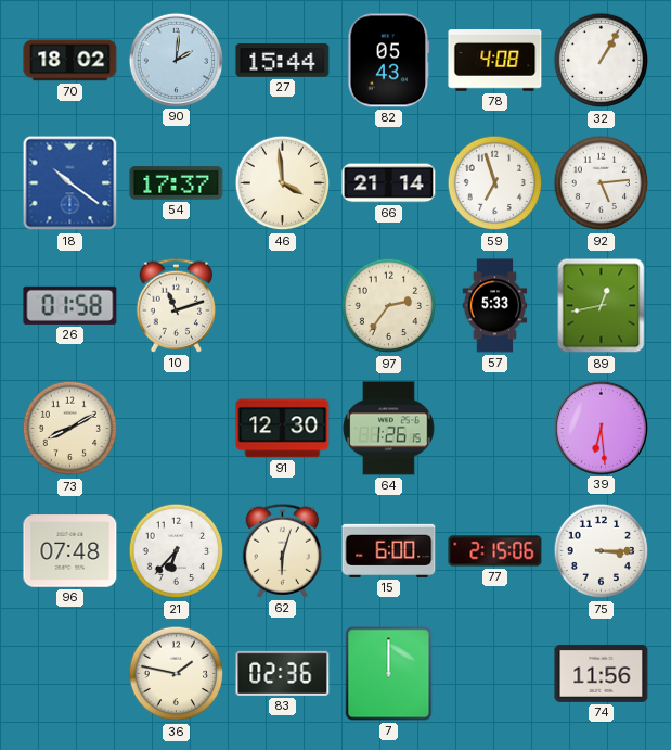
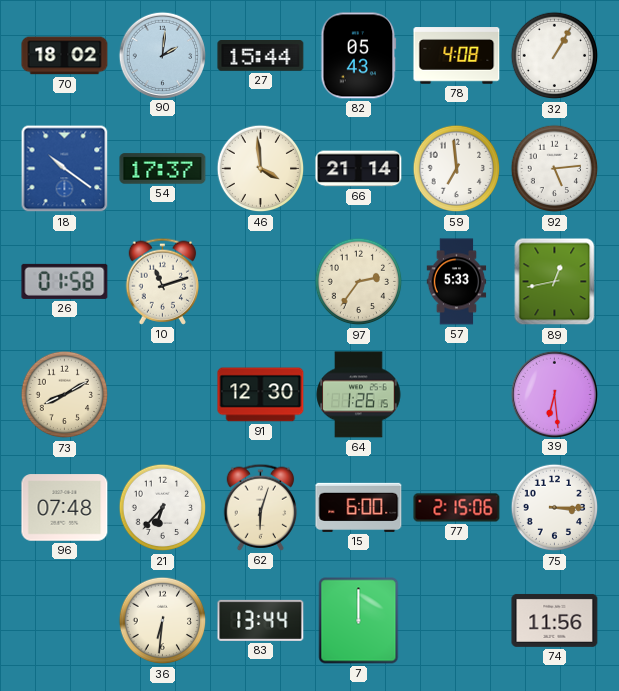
59: 6:57 -> 6:59
36: 1:47 -> 6:31
83: 02:36 -> 13:44
